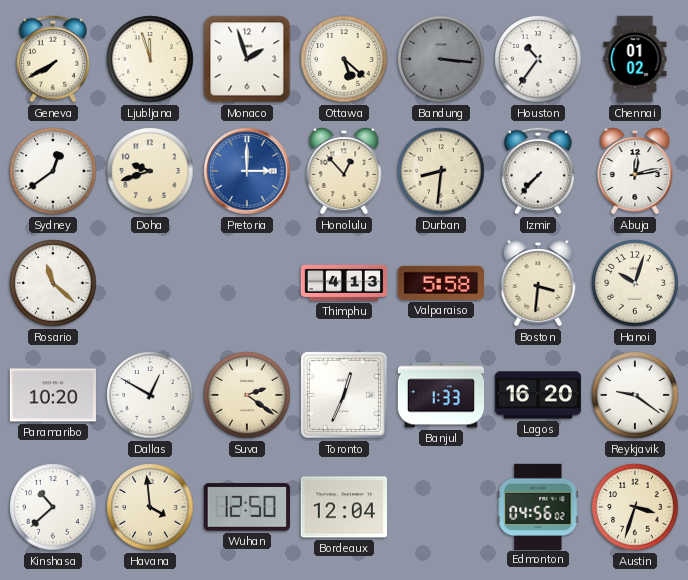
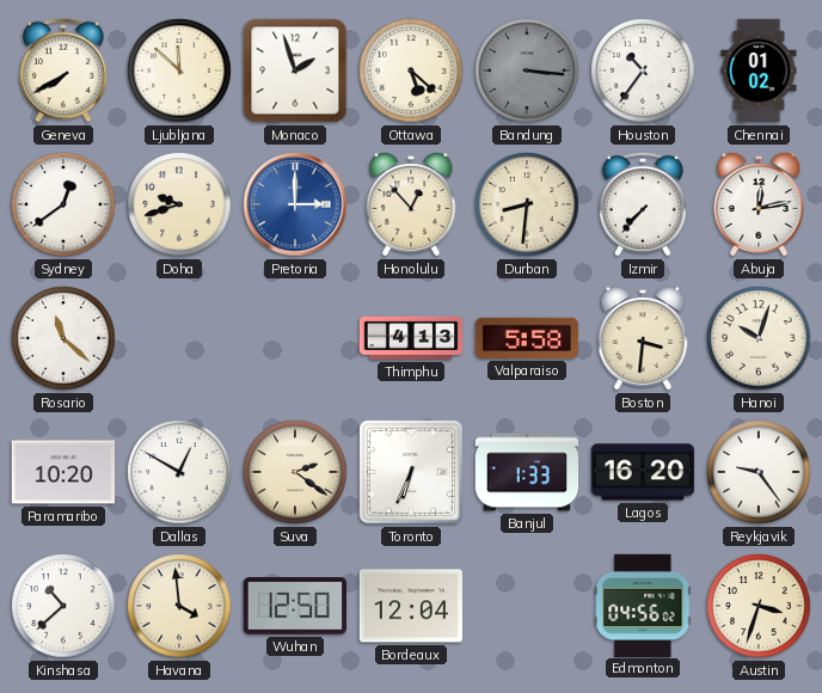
Ljubljana: 11:57 -> 11:52
Toronto: 12:34 -> 6:34
Reykjavik: 9:21 -> 9:24
